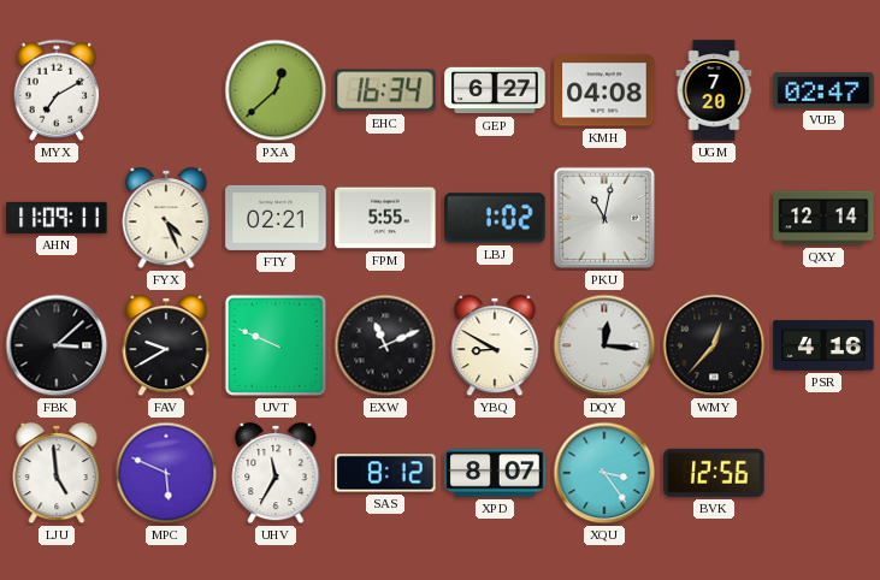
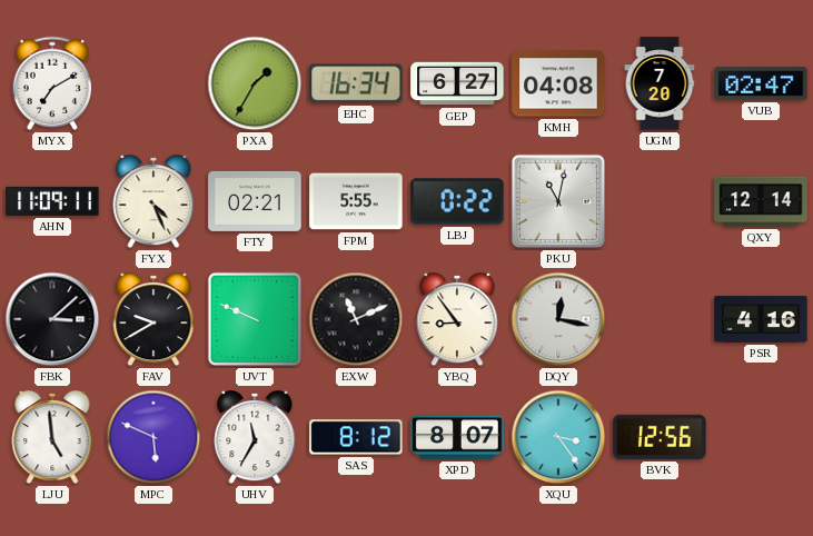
PXA: 12:38 -> 1:35
LBJ: 1:02 -> 0:22
YBQ: 8:50 -> 8:54
DQY: 12:16 -> 12:17
WMY: 12:37 -> none
